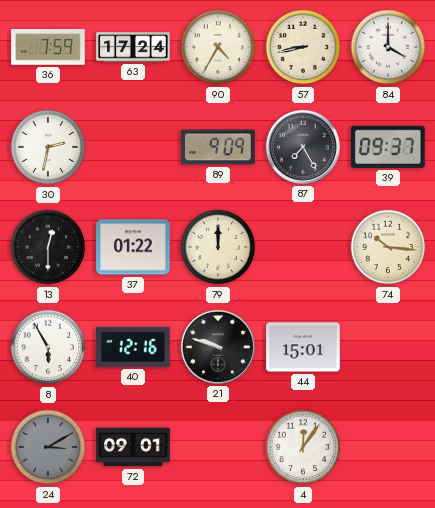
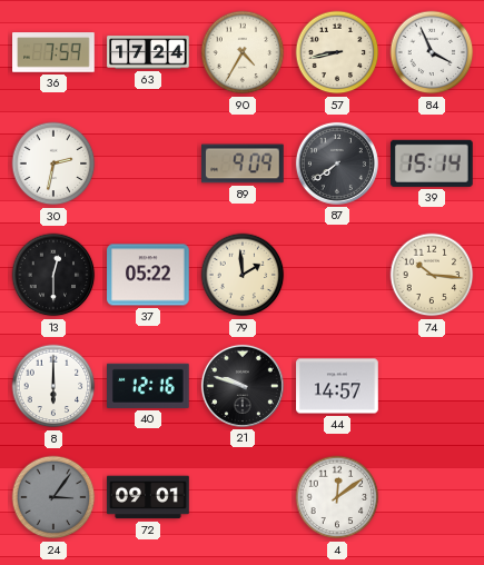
84: 4:00 -> 3:56
87: 7:25 -> 7:39
39: 09:37 -> 15:14
37: 01:22 -> 05:22
79: 12:00 -> 1:59
8: 5:55 -> 6:00
44: 15:01 -> 14:57
24: 3:10 -> 3:06
4: 12:06 -> 12:09
